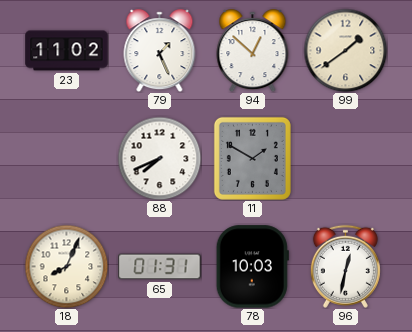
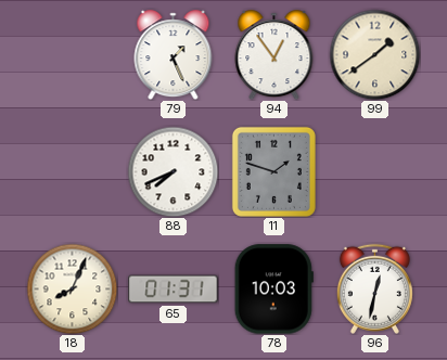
23: 11:02 -> none
94: 12:52 -> 12:54
11: 1:50 -> 1:48
